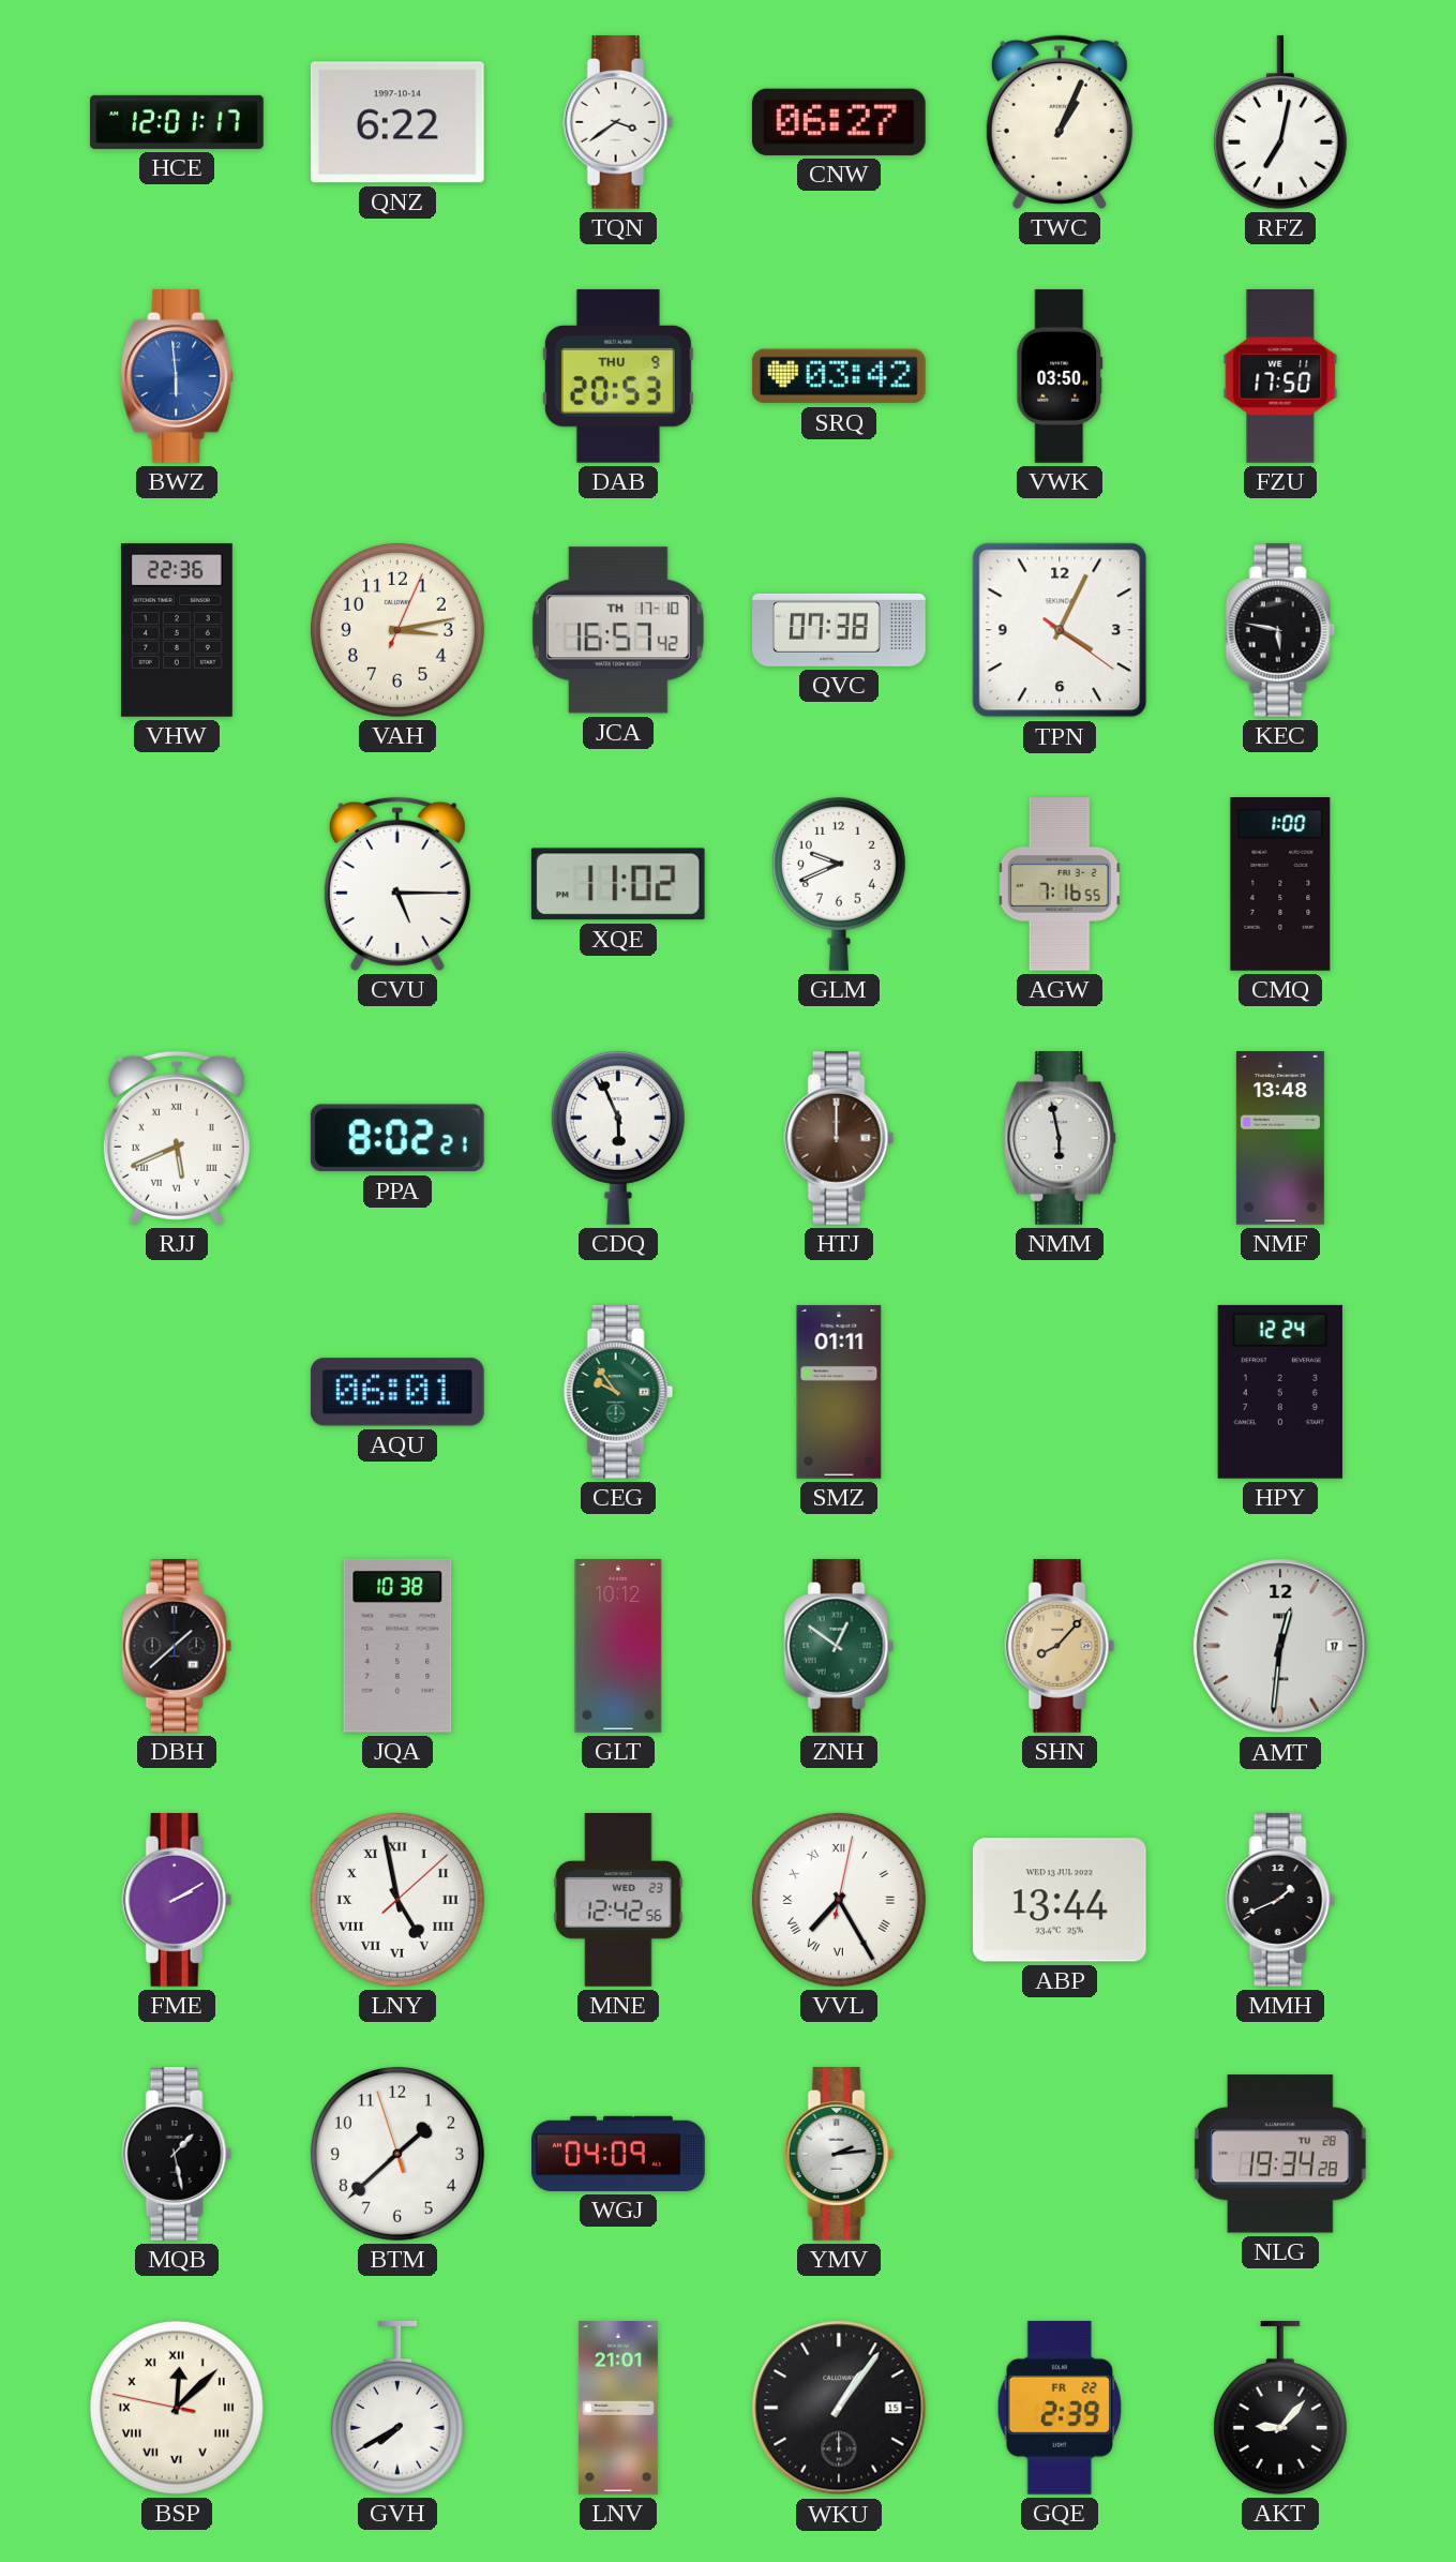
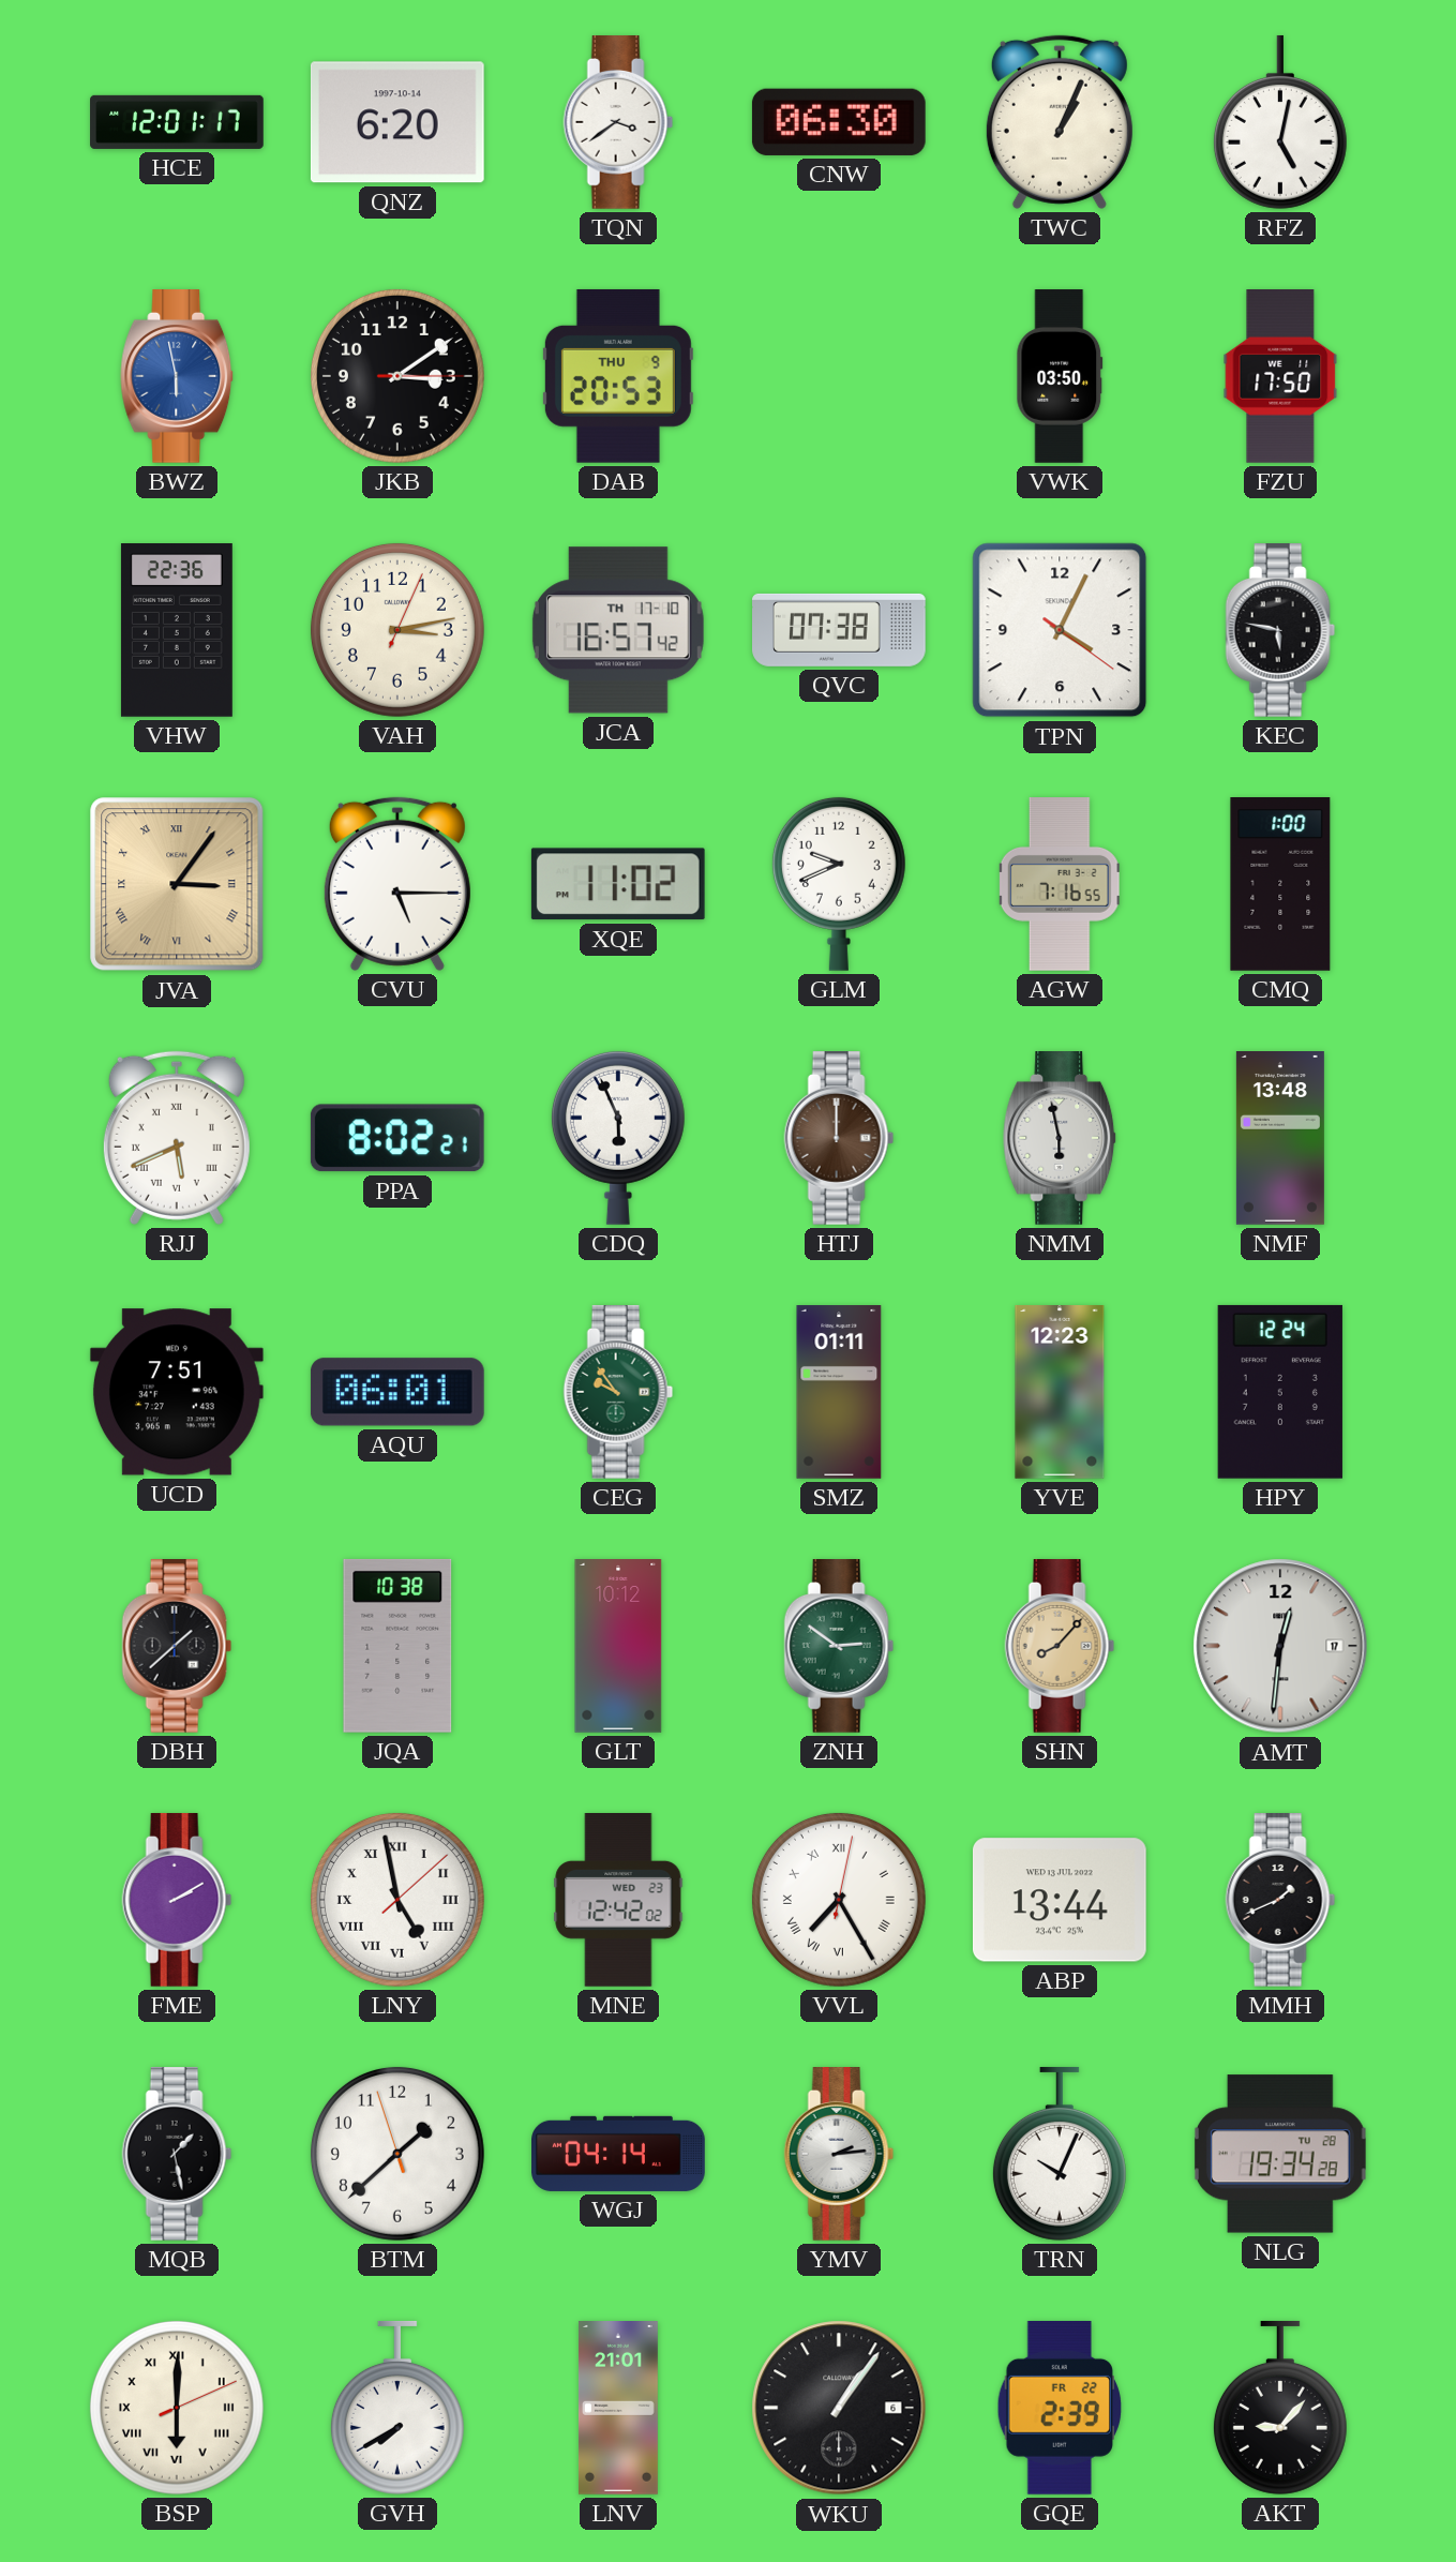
QNZ: 6:22 -> 6:20
CNW: 06:27 -> 06:30
RFZ: 7:02 -> 5:02
BWZ: 5:59 -> 5:58
JKB: none -> 3:09
SRQ: 03:42 -> none
JVA: none -> 3:06
UCD: none -> 7:51
YVE: none -> 12:23
ZNH: 12:51 -> 2:51
MNE: 12:42:56 -> 12:42:02
WGJ: 04:09 -> 04:14
TRN: none -> 10:04
BSP: 12:07 -> 6:00
WKU date: 15 -> 6
